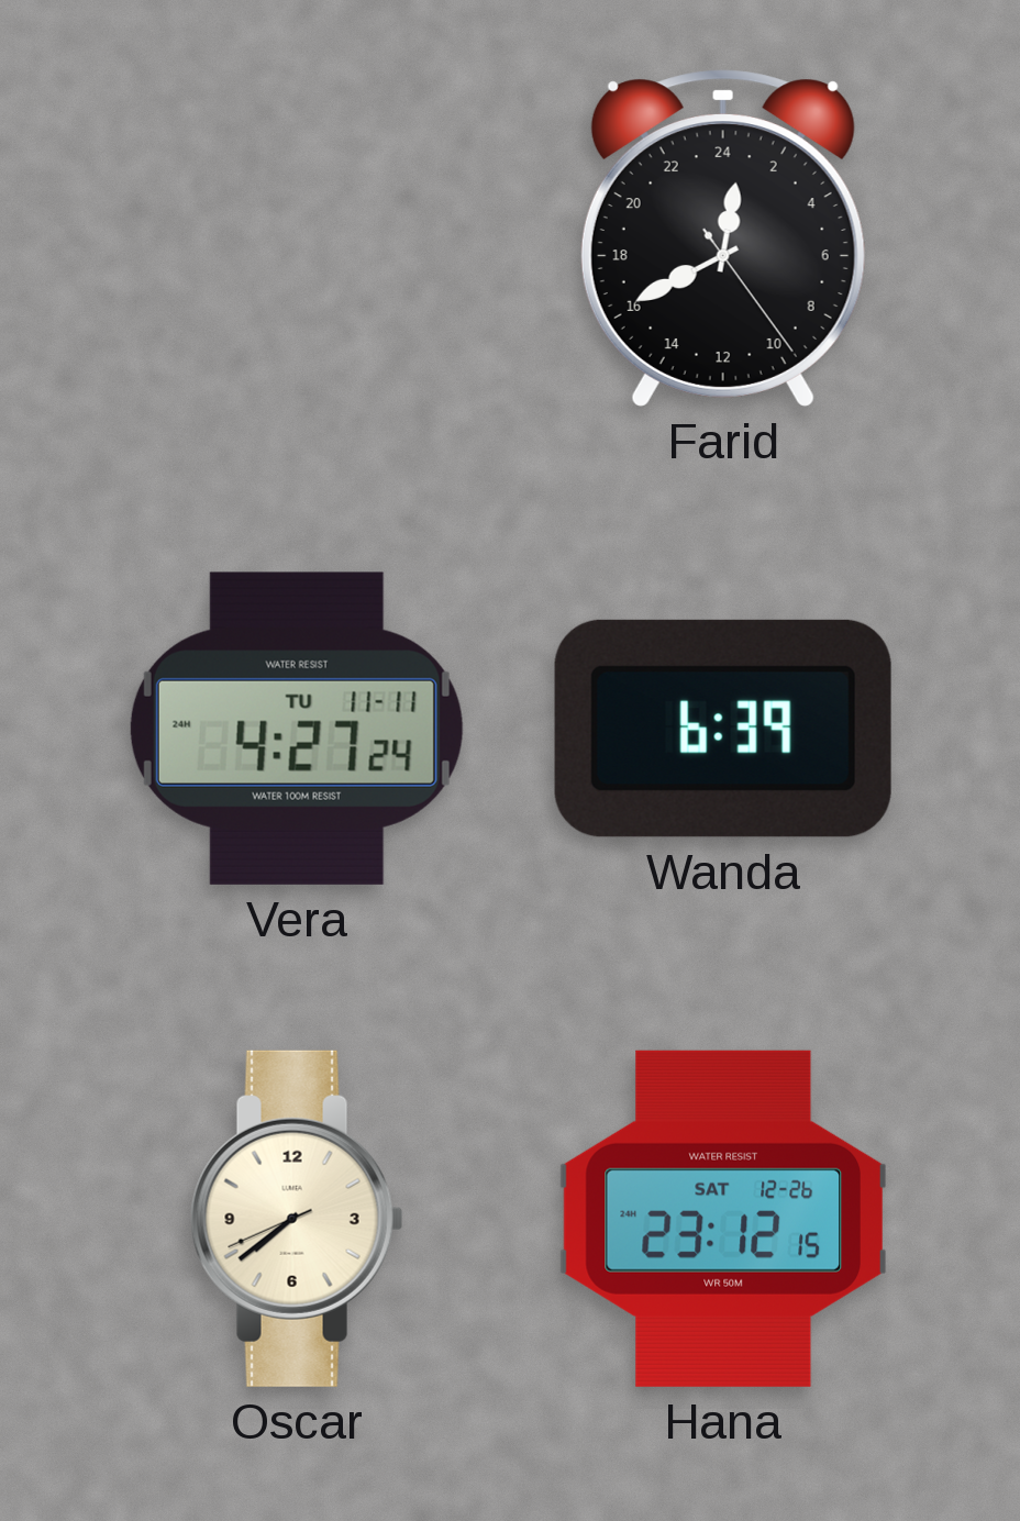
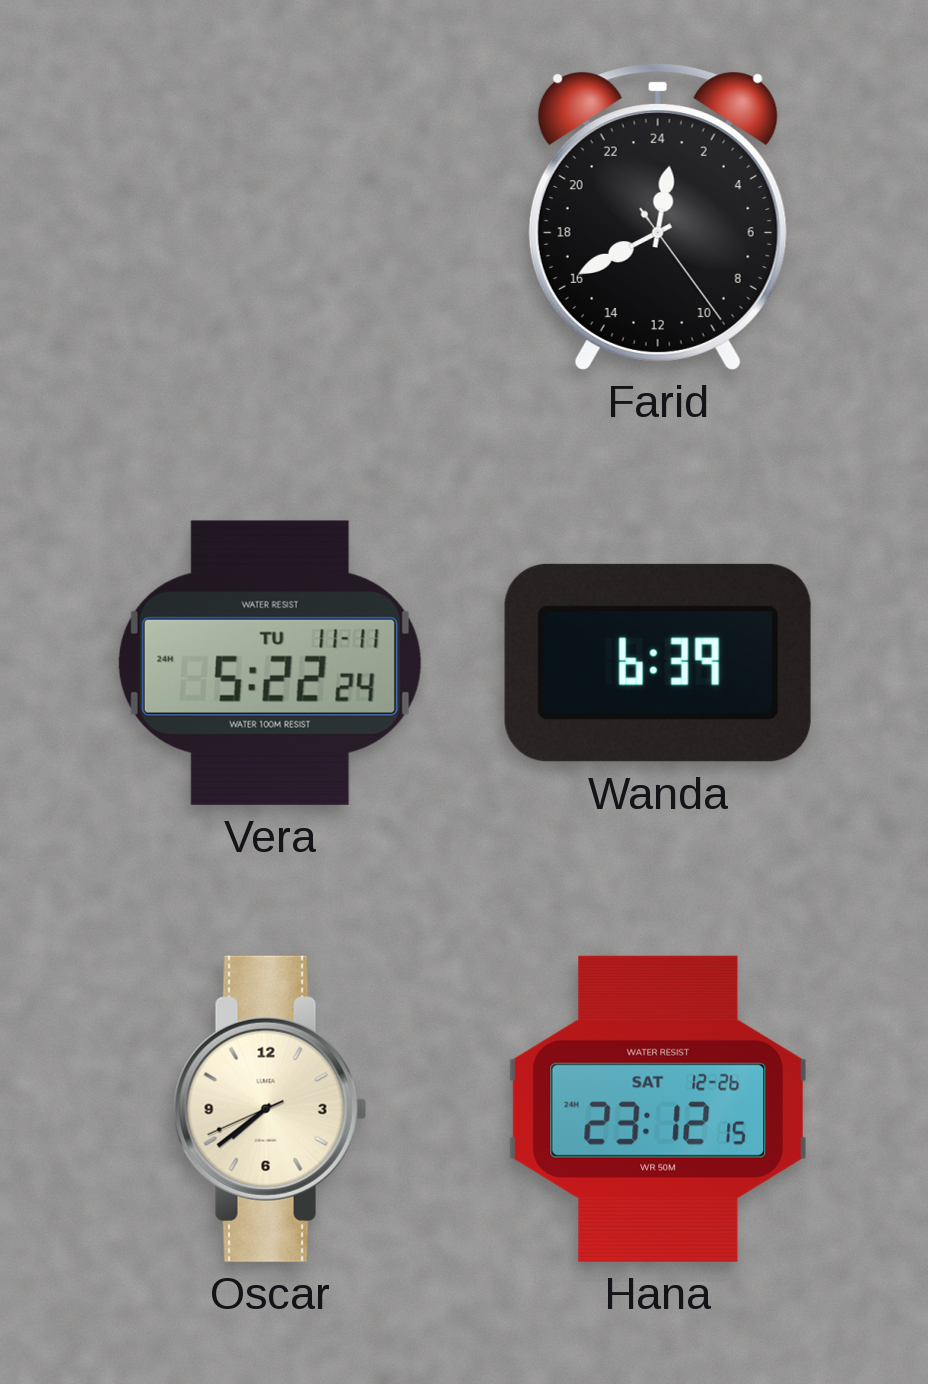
Vera: 4:27 -> 5:22
